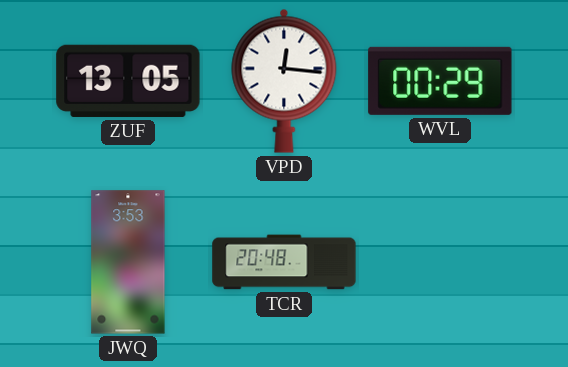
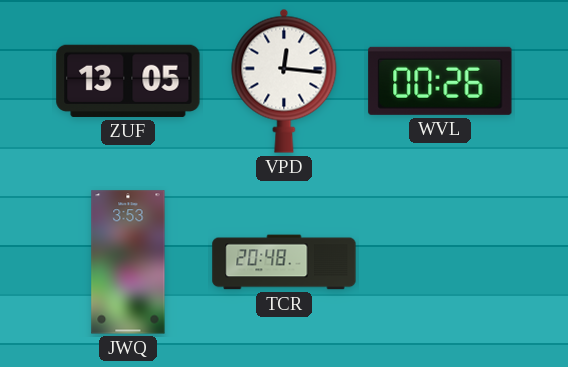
WVL: 00:29 -> 00:26
